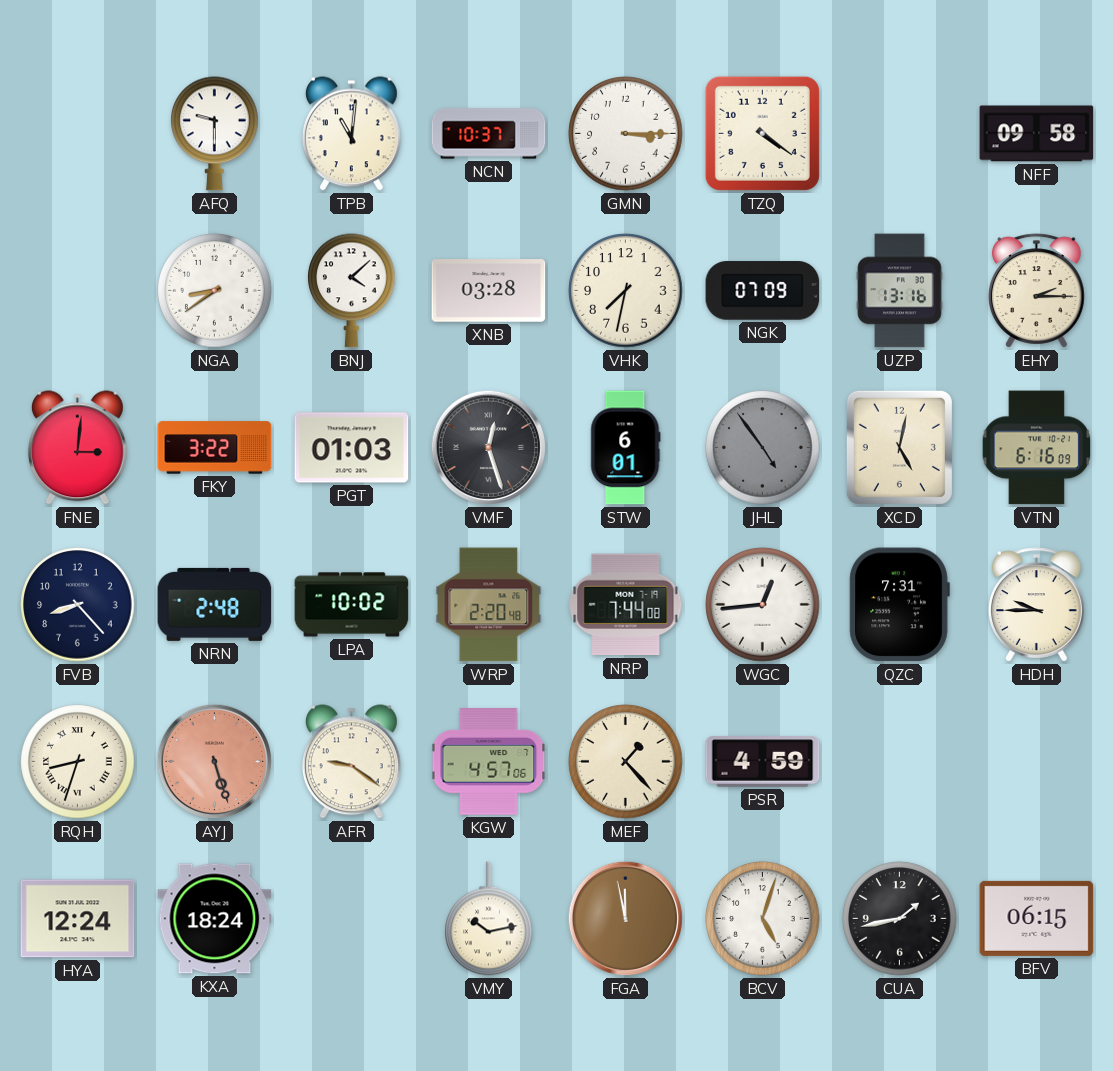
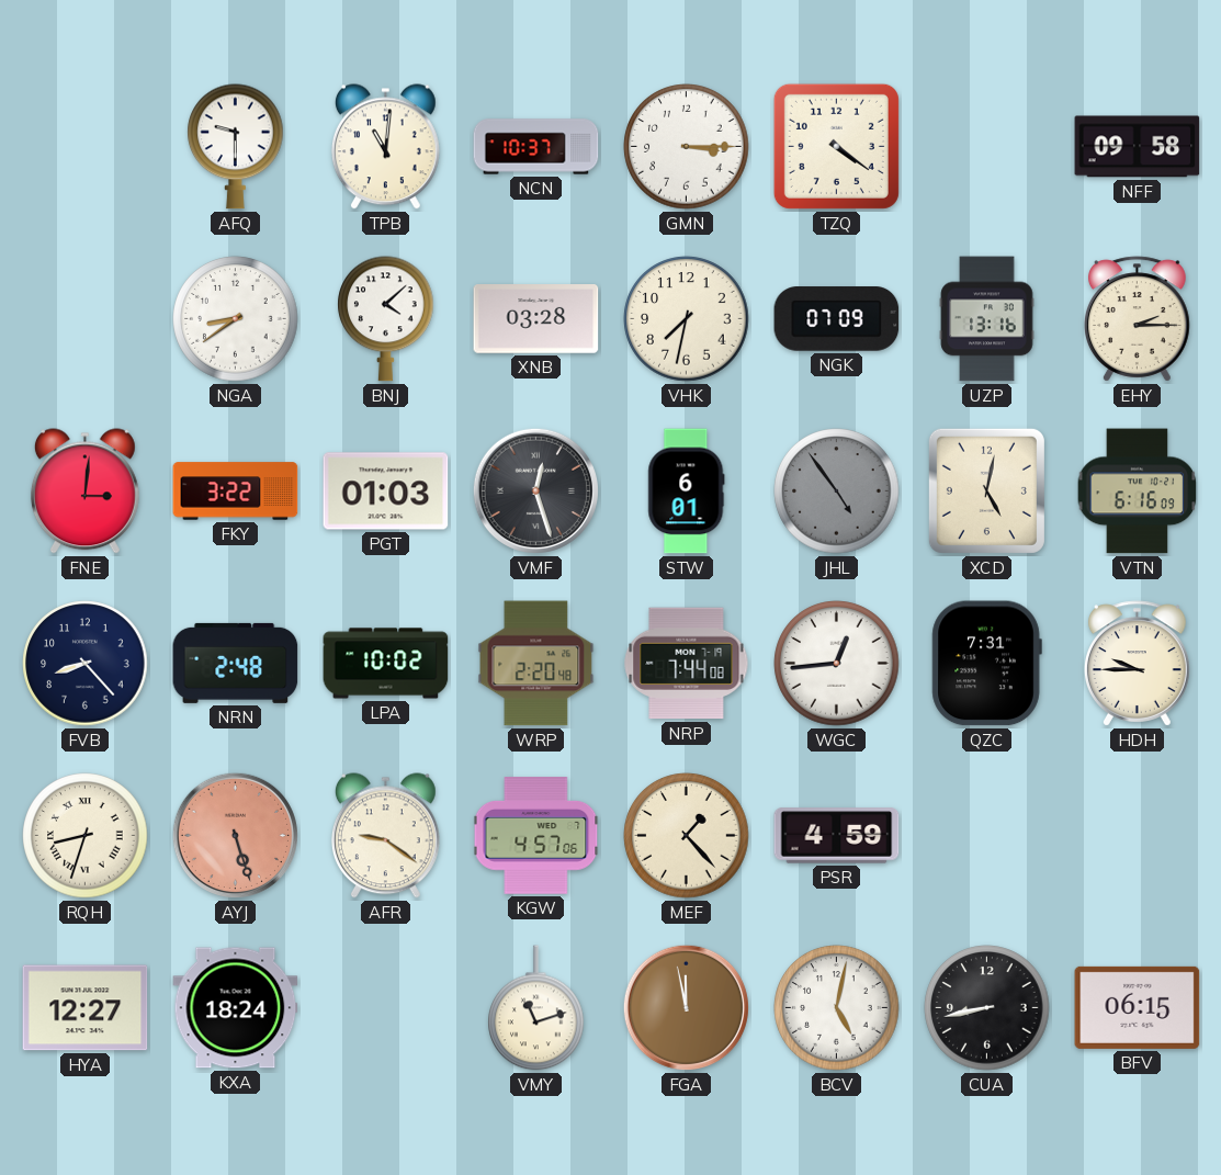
HYA: 12:24 -> 12:27
VMY: 10:13 -> 11:12
BCV: 5:03 -> 5:02
CUA: 1:43 -> 8:43
